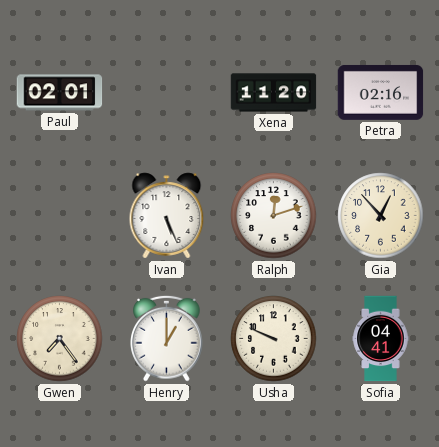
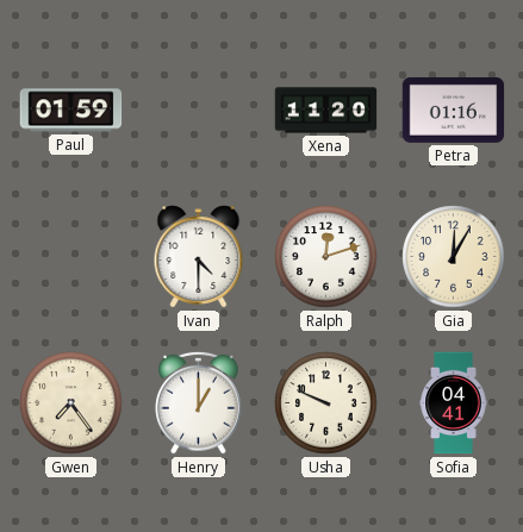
Paul: 02:01 -> 01:59
Petra: 02:16 -> 01:16
Ivan: 5:26 -> 4:30
Gia: 12:53 -> 12:05
